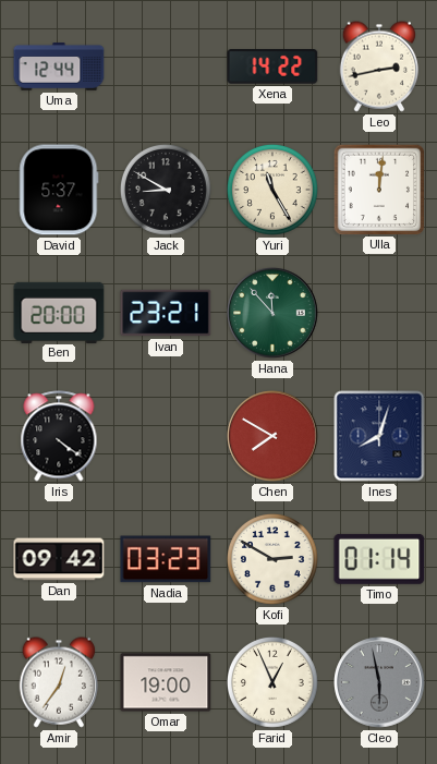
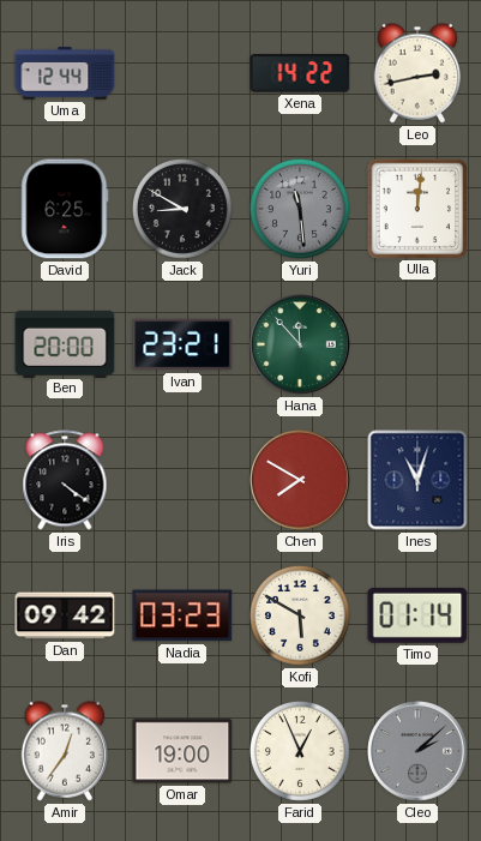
David: 5:37 -> 6:25
Yuri: 11:25 -> 11:29
Yuri dial: cream -> grey
Ines: 8:03 -> 11:03
Kofi: 2:50 -> 5:50
Cleo: 5:58 -> 2:08
